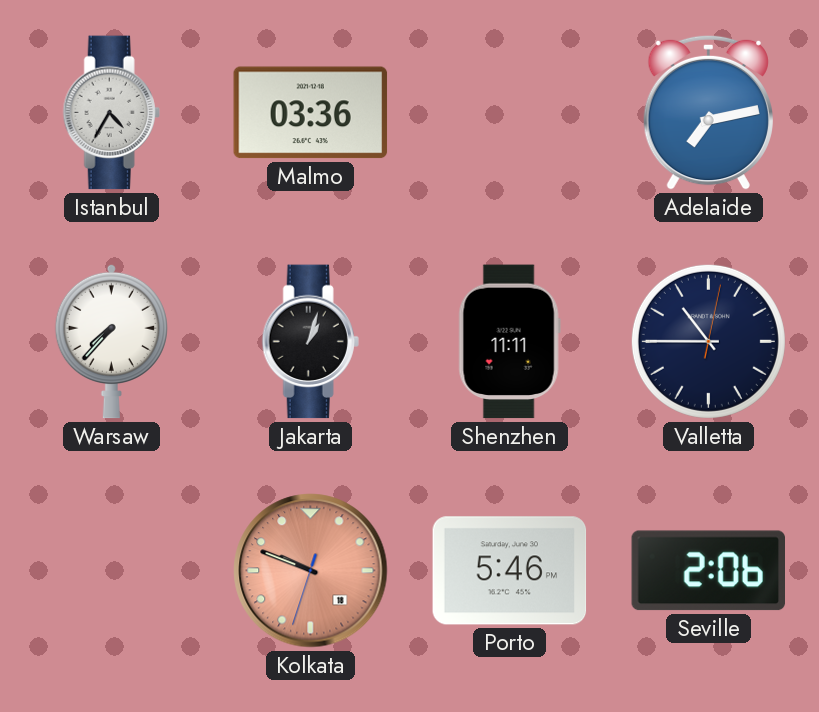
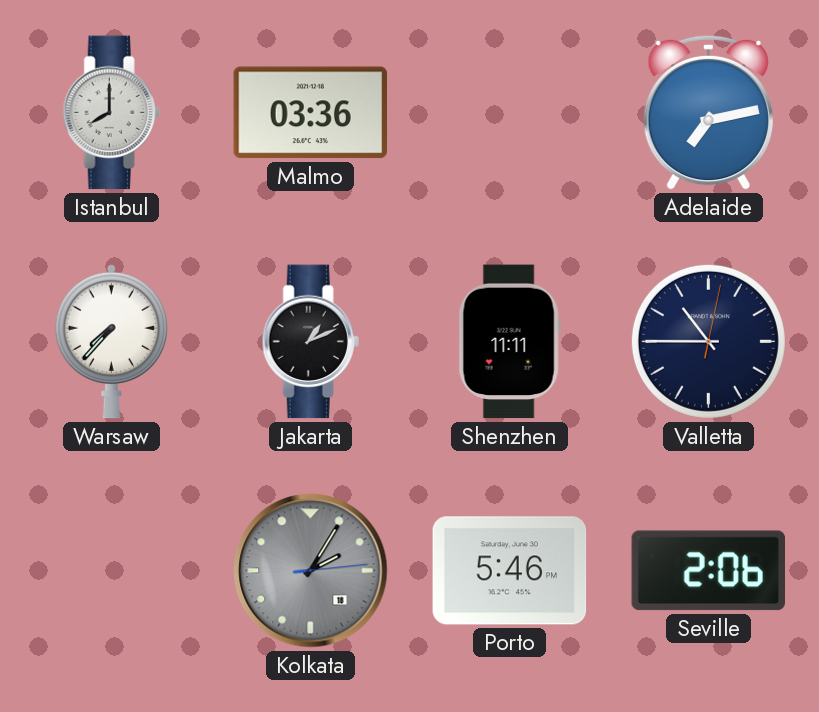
Istanbul: 4:35 -> 8:00
Jakarta: 1:03 -> 1:11
Kolkata: 9:48 -> 2:05
Kolkata dial: salmon -> grey
